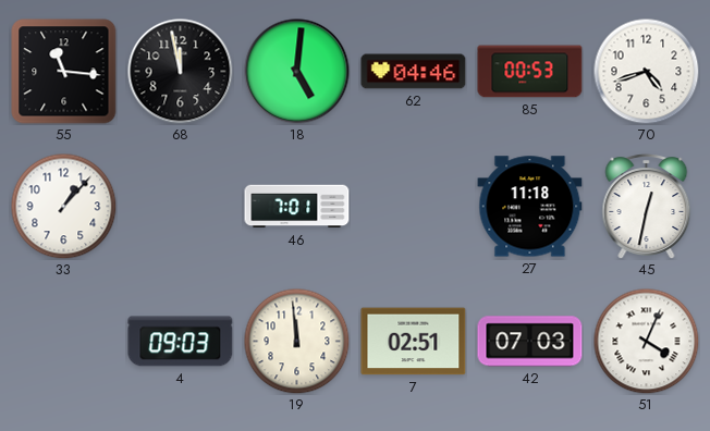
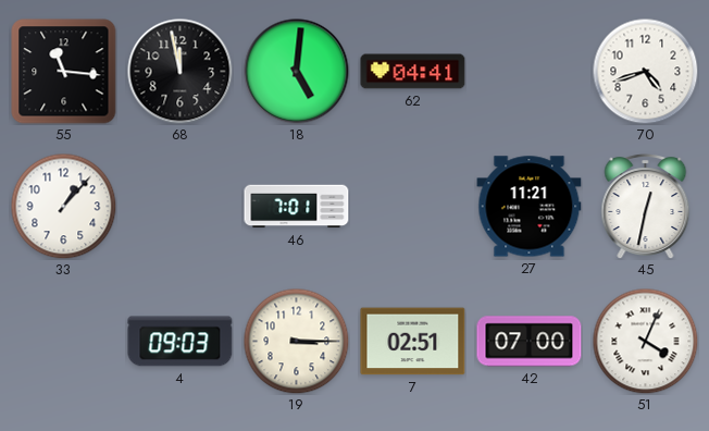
62: 04:46 -> 04:41
85: 00:53 -> none
27: 11:18 -> 11:21
19: 11:59 -> 3:15
42: 07:03 -> 07:00
